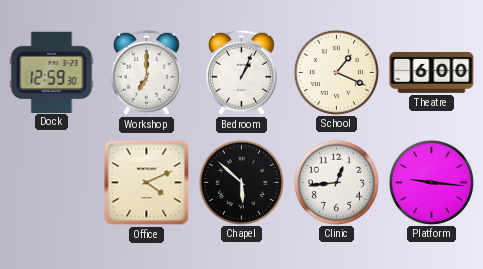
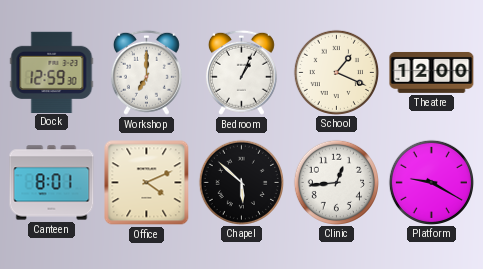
Theatre: 6:00 -> 12:00
Canteen: none -> 8:01
Platform: 9:16 -> 9:20
